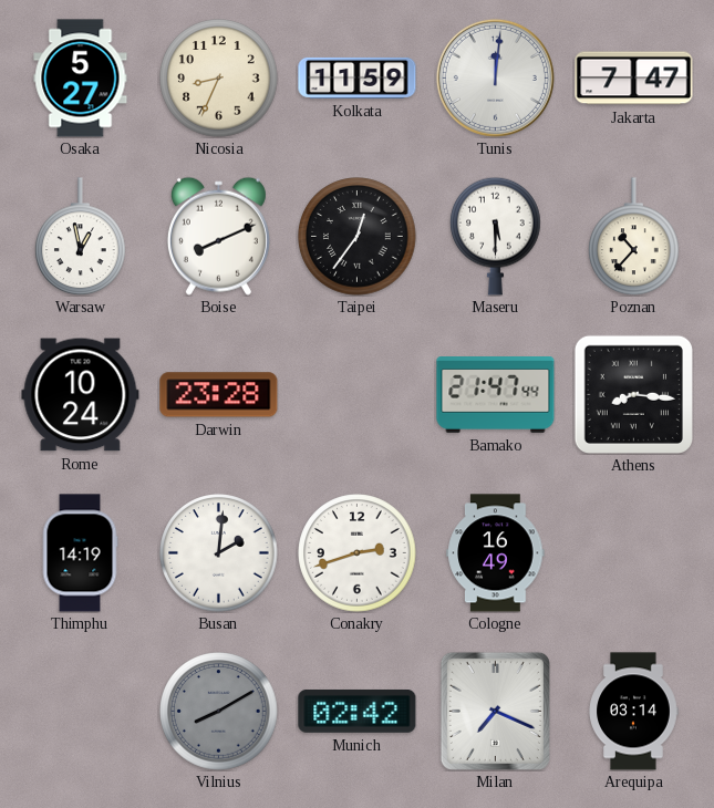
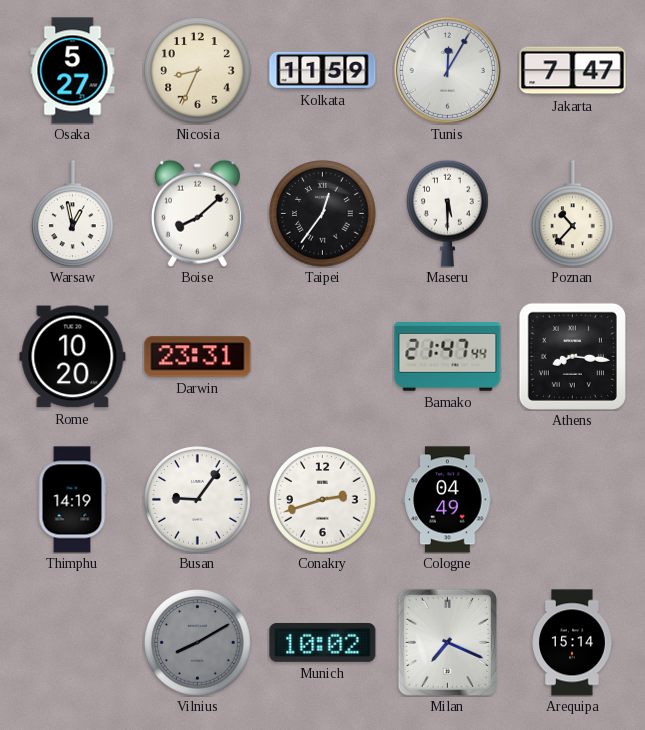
Tunis: 12:01 -> 12:05
Boise: 8:11 -> 8:08
Rome: 10:24 -> 10:20
Darwin: 23:28 -> 23:31
Busan: 2:01 -> 9:06
Cologne: 16:49 -> 04:49
Munich: 02:42 -> 10:02
Arequipa: 03:14 -> 15:14
